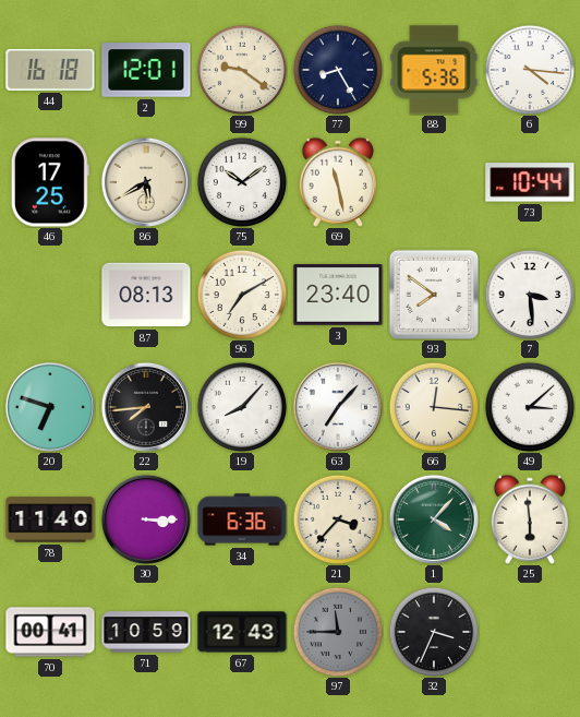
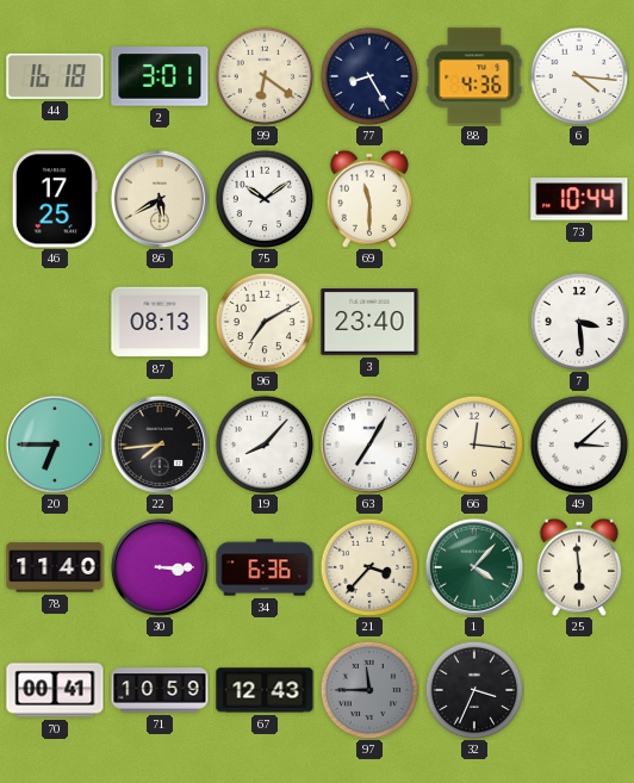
2: 12:01 -> 3:01
99: 9:21 -> 6:21
88: 5:36 -> 4:36
69: 11:28 -> 11:30
93: 7:51 -> none
20: 6:48 -> 6:45
63: 7:07 -> 7:05
